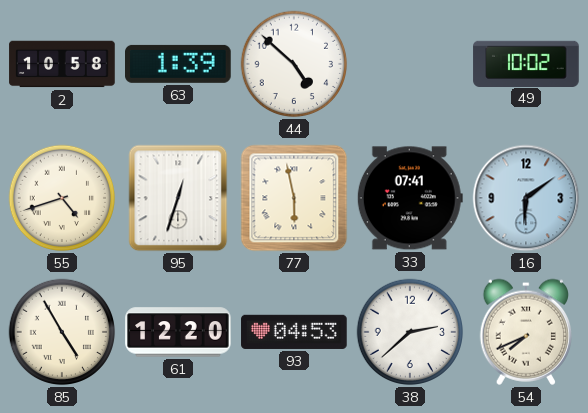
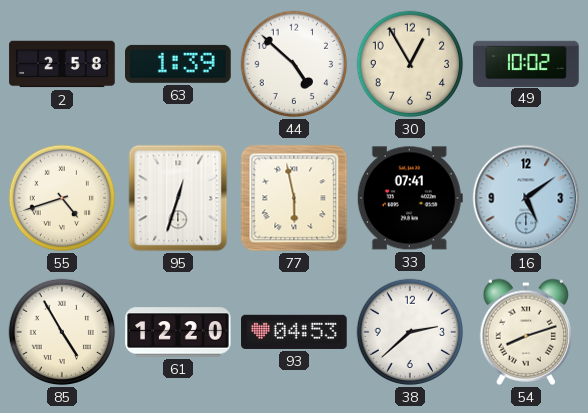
2: 10:58 -> 2:58
30: none -> 12:55
16: 6:09 -> 5:09
54: 7:41 -> 8:12
